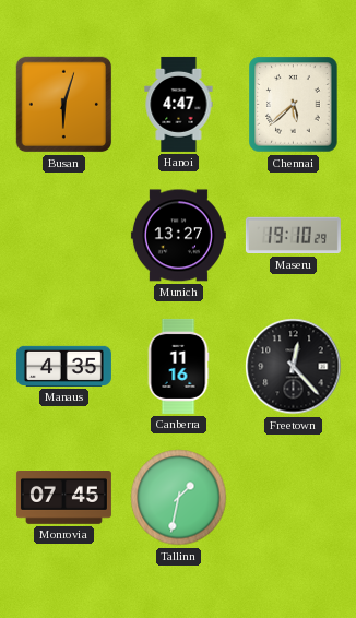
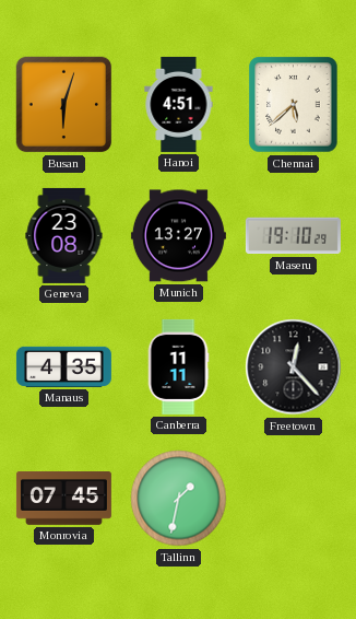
Hanoi: 4:47 -> 4:51
Geneva: none -> 23:08
Canberra: 11:16 -> 11:11
